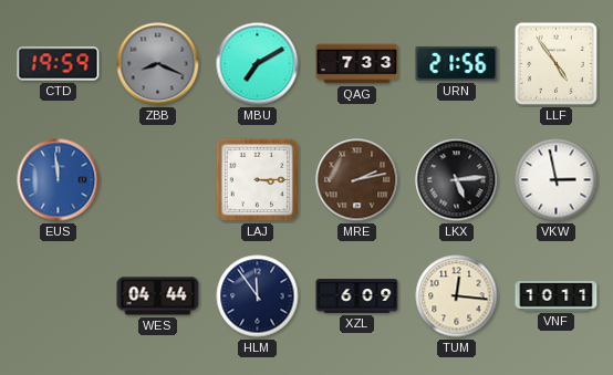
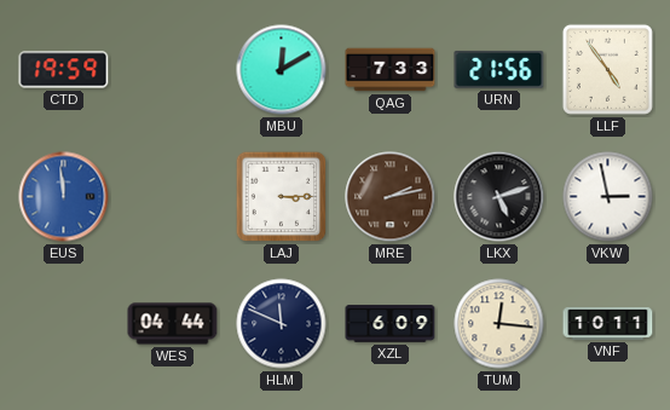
ZBB: 8:19 -> none
MBU: 7:10 -> 12:10
LKX: 5:14 -> 5:12
HLM: 11:54 -> 11:49
